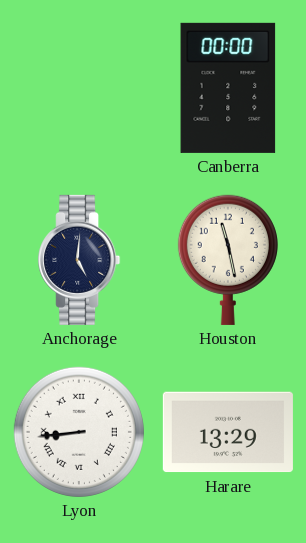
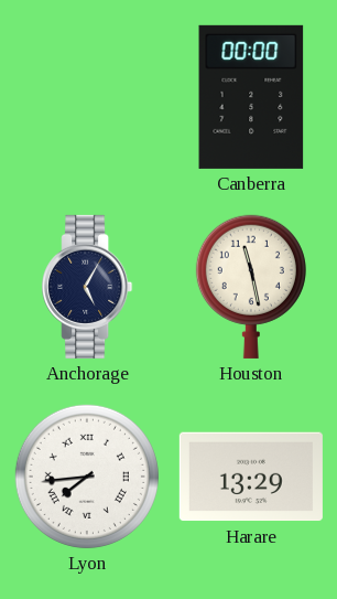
Anchorage: 5:01 -> 5:05
Lyon: 8:44 -> 7:44
